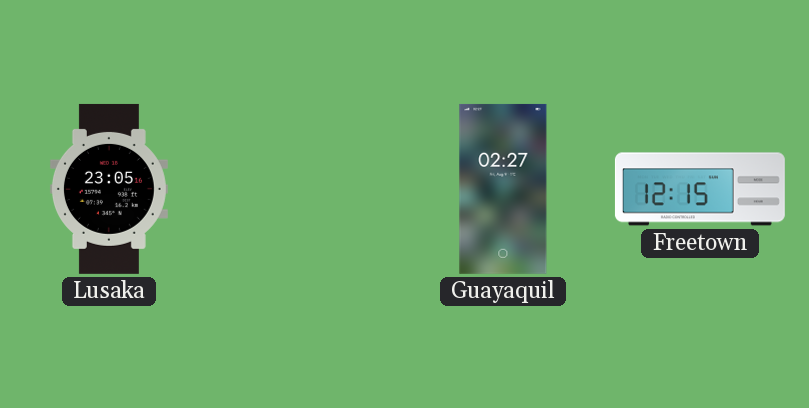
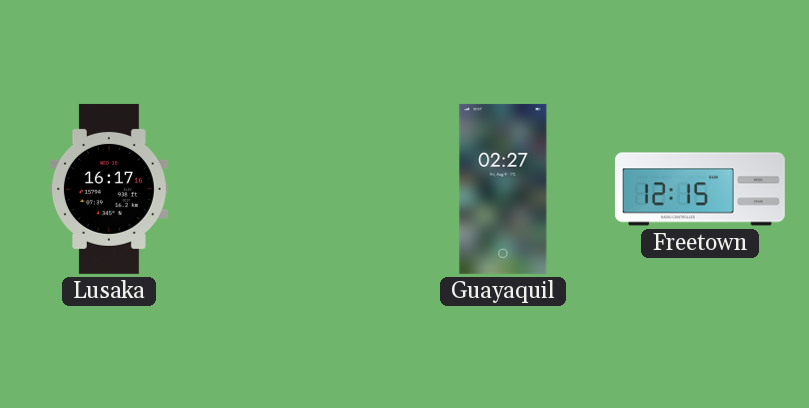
Lusaka: 23:05 -> 16:17
